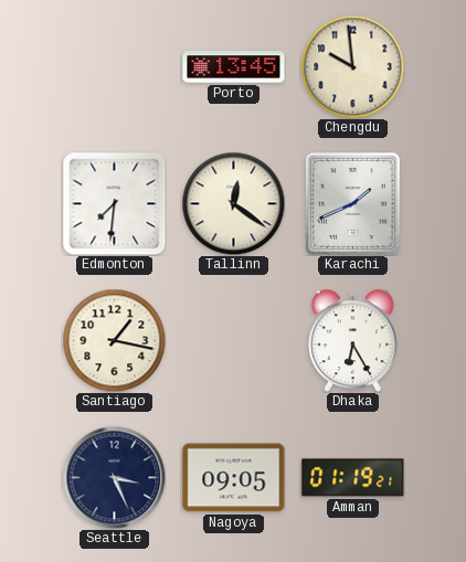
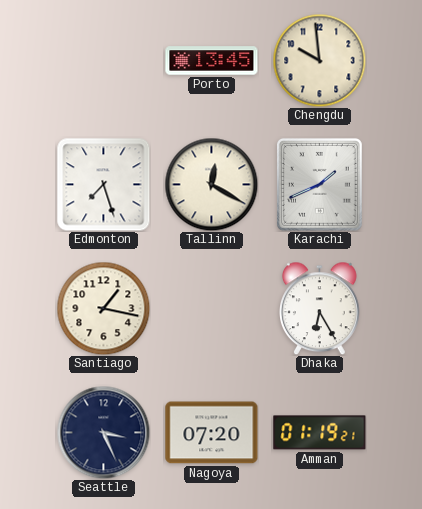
Edmonton: 7:31 -> 7:27
Tallinn: 12:21 -> 12:20
Nagoya: 09:05 -> 07:20
